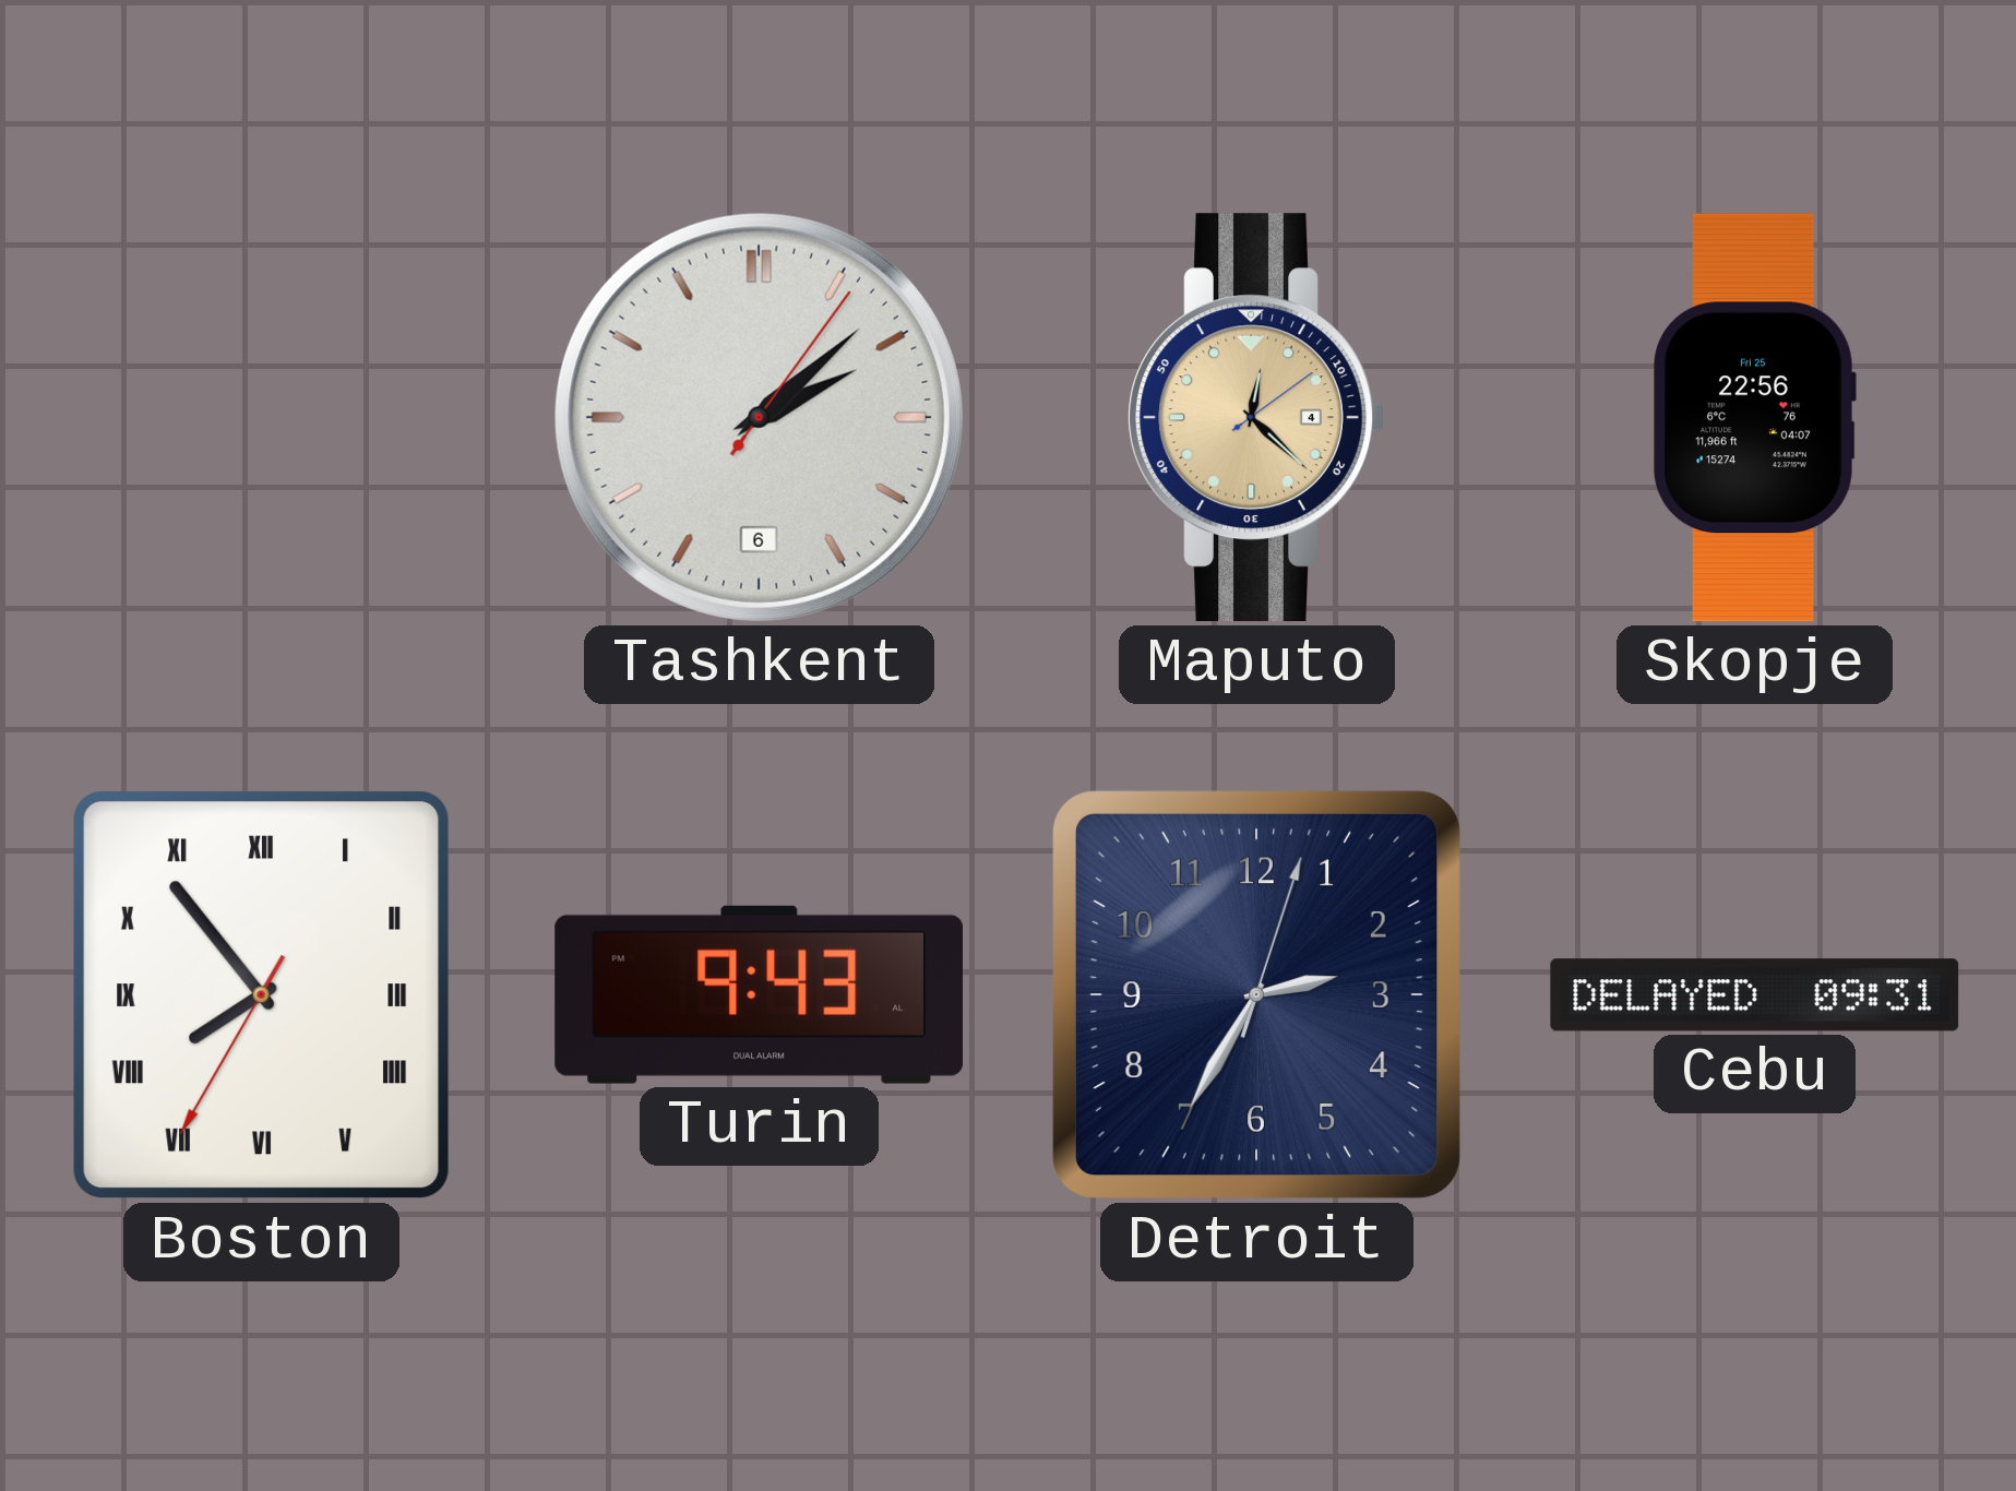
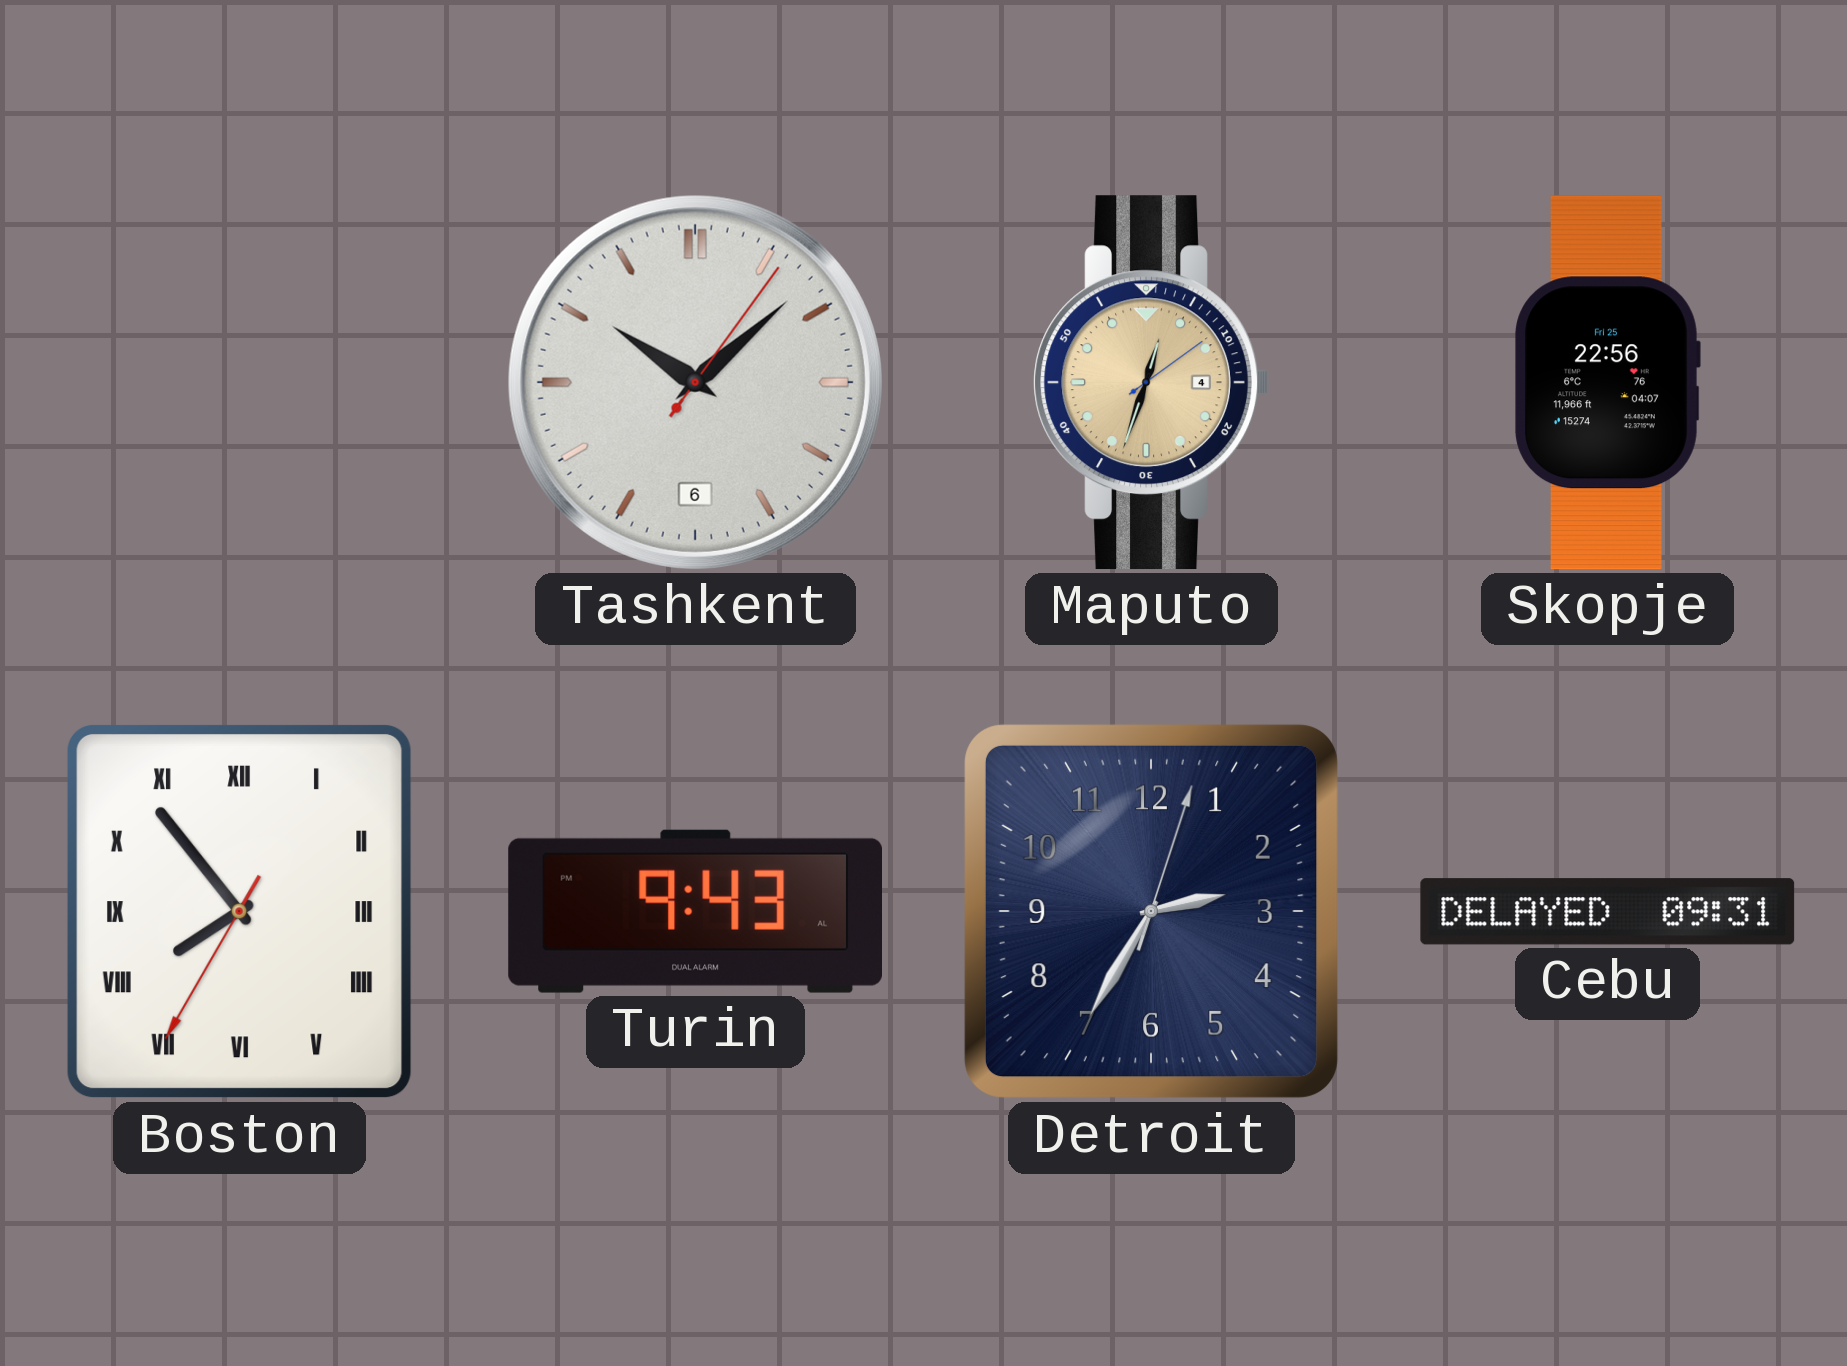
Tashkent: 2:08 -> 10:08
Maputo: 12:22 -> 12:33
